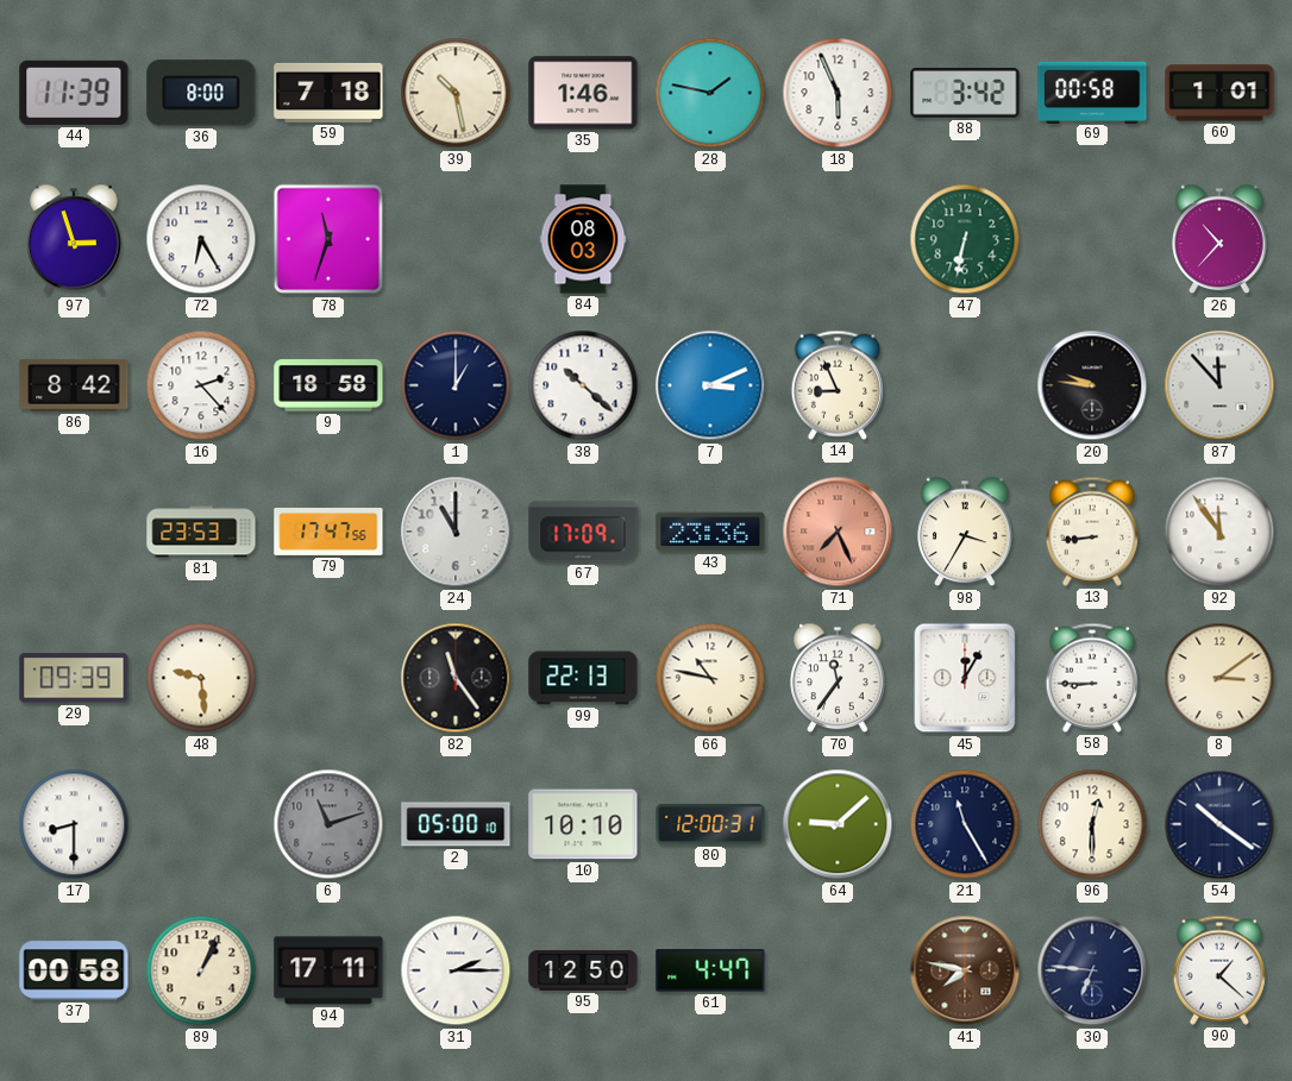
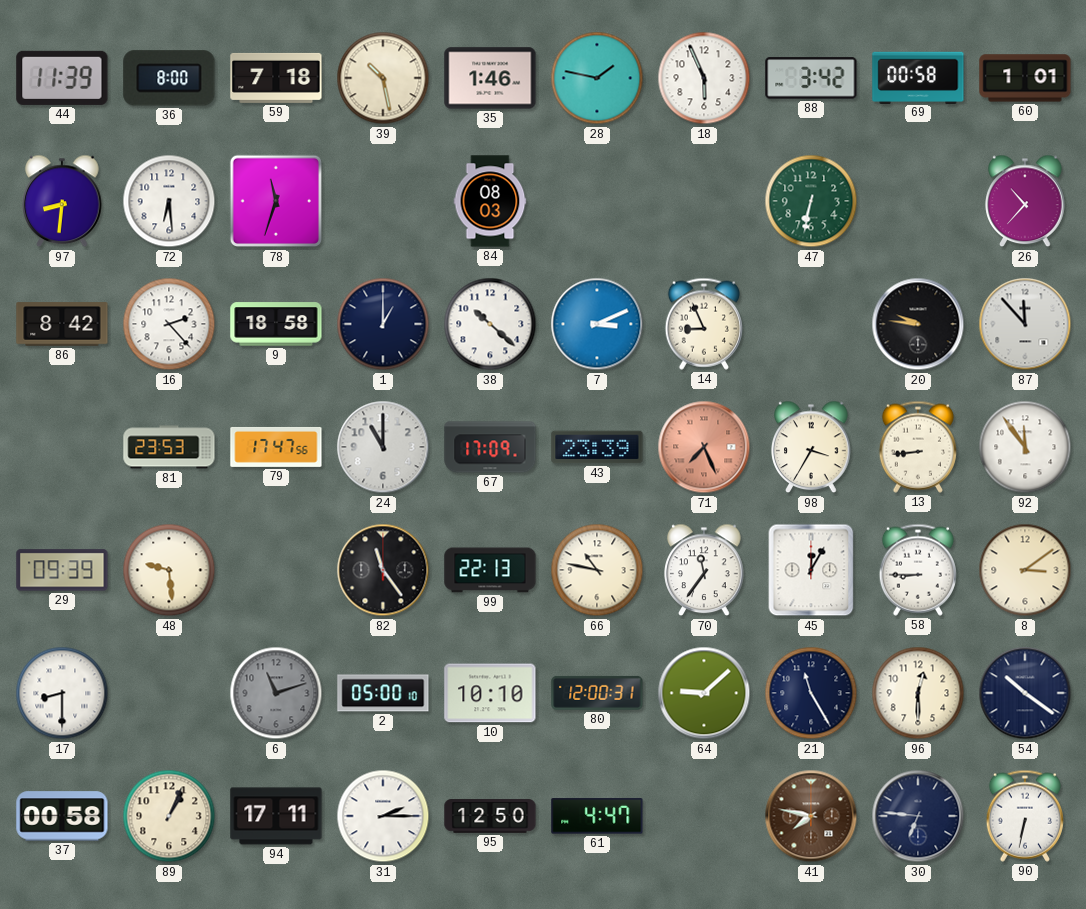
97: 2:57 -> 8:31
72: 6:25 -> 6:29
43: 23:36 -> 23:39
90: 1:22 -> 6:32
